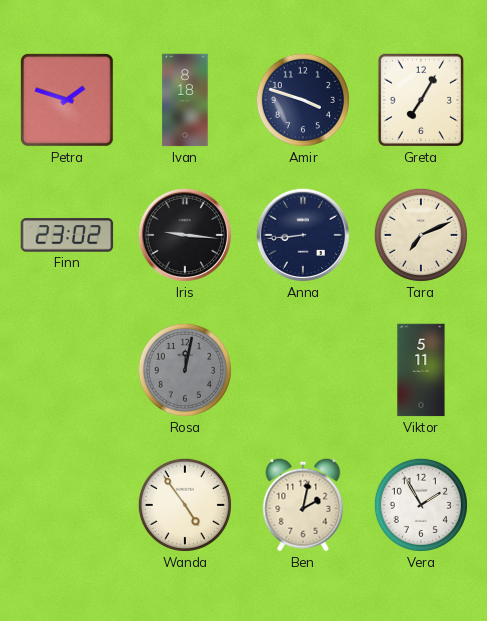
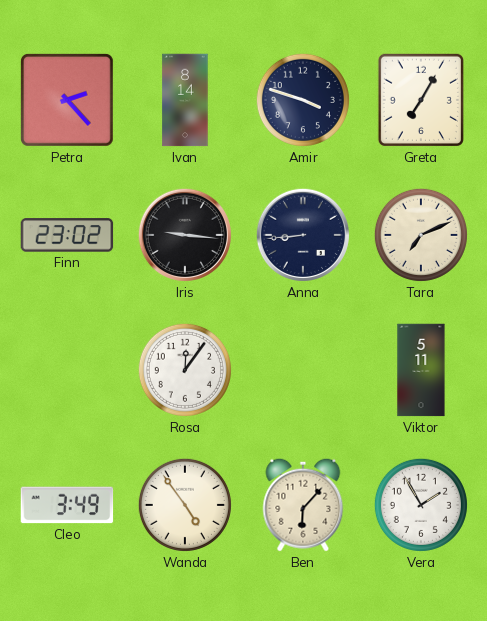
Petra: 1:48 -> 2:23
Ivan: 8:18 -> 8:14
Rosa: 12:02 -> 12:06
Rosa dial: grey -> white
Cleo: none -> 3:49
Ben: 2:02 -> 6:07
